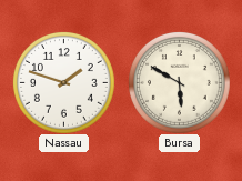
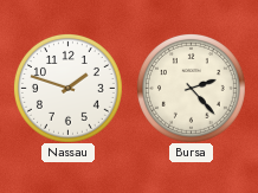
Bursa: 5:50 -> 2:23
